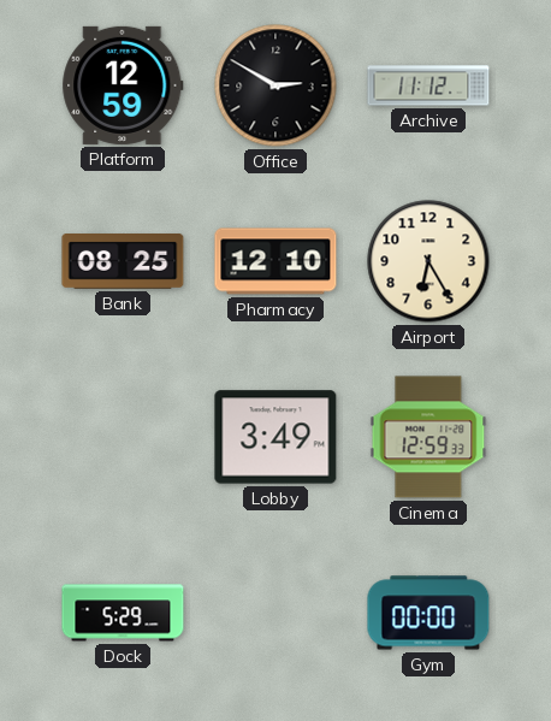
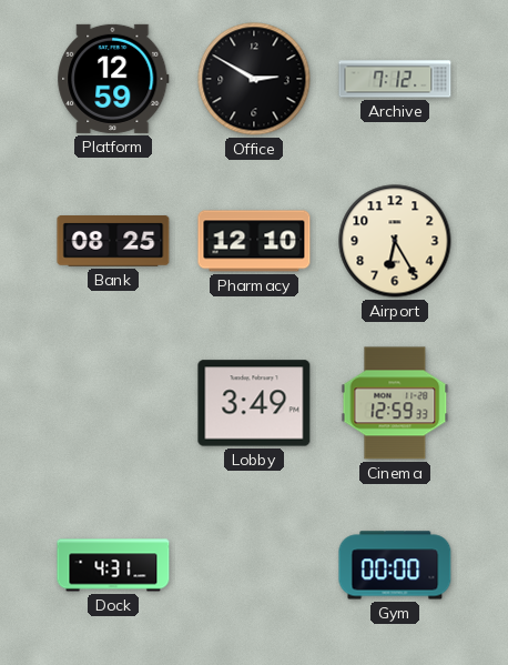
Archive: 11:12 -> 7:12
Dock: 5:29 -> 4:31
